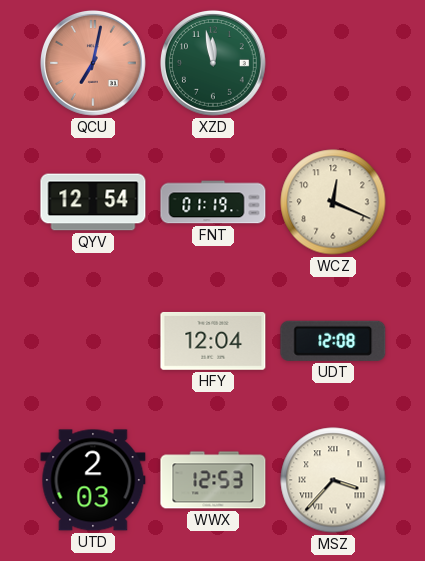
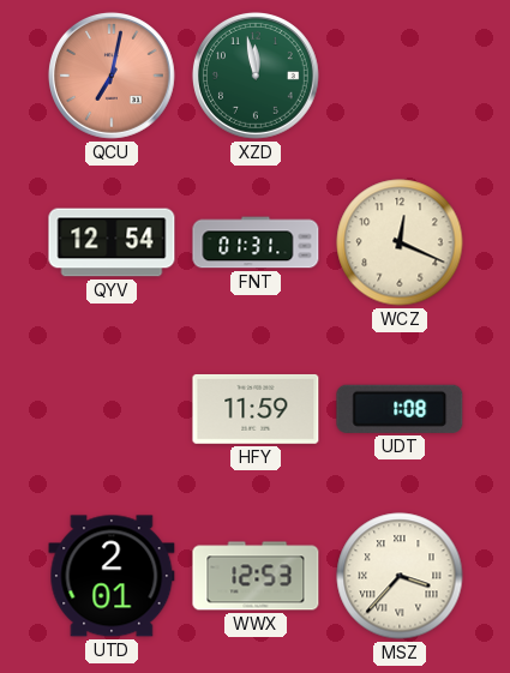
FNT: 01:19 -> 01:31
HFY: 12:04 -> 11:59
UDT: 12:08 -> 1:08
UTD: 2:03 -> 2:01
